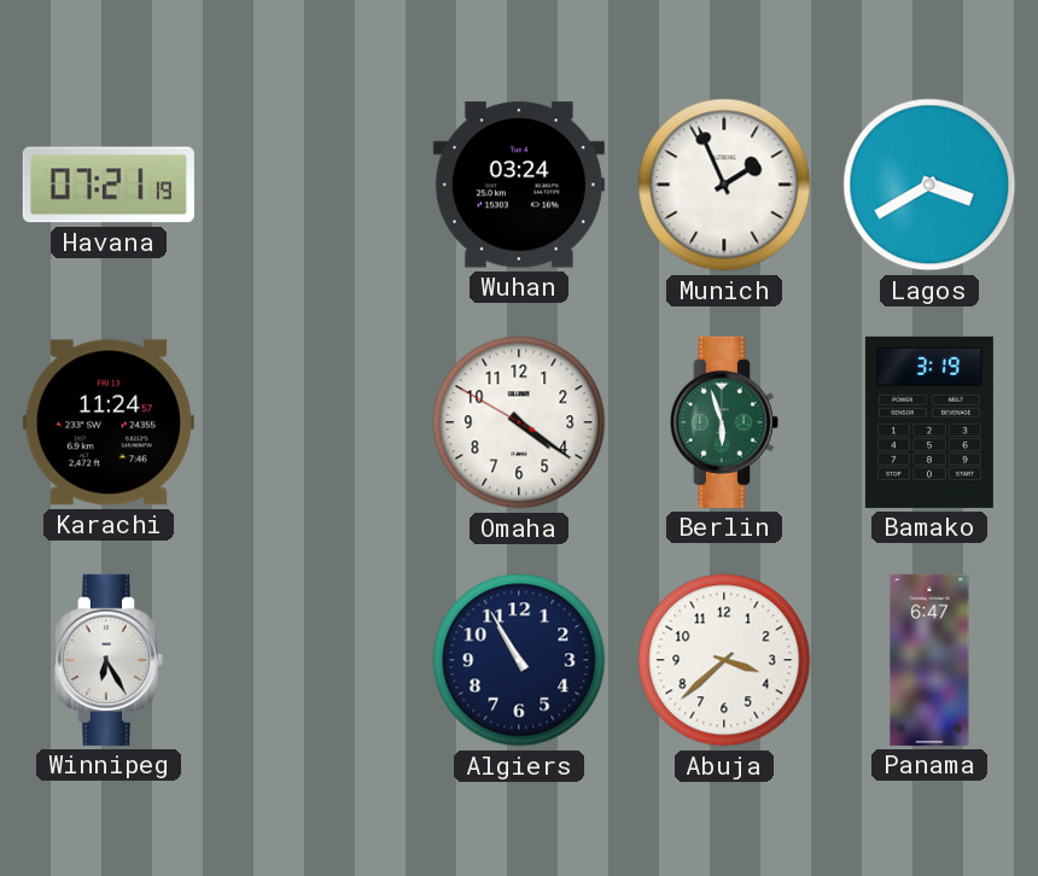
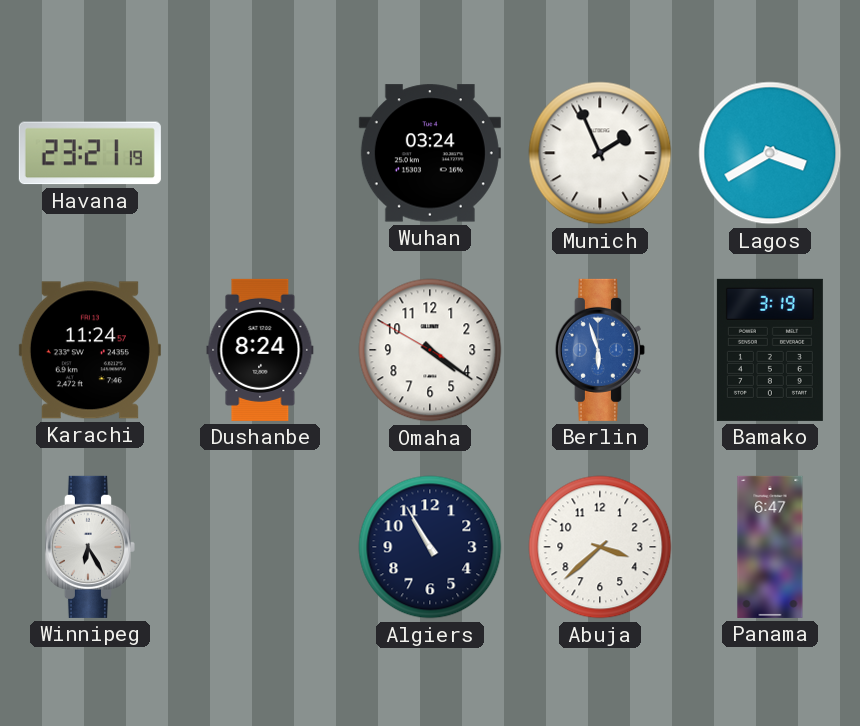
Havana: 07:21 -> 23:21
Dushanbe: none -> 8:24
Berlin dial: green -> blue
